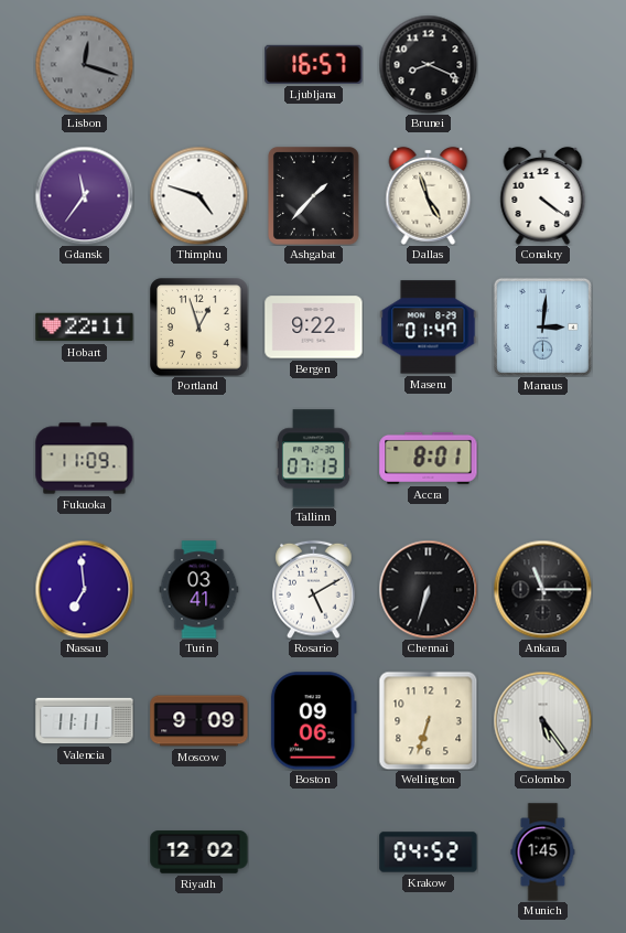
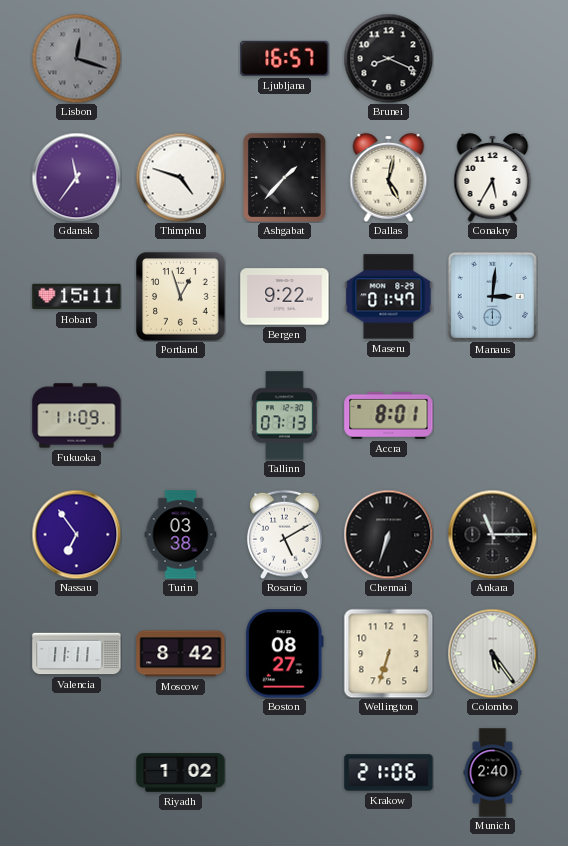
Dallas: 4:57 -> 5:02
Conakry: 4:21 -> 5:35
Hobart: 22:11 -> 15:11
Nassau: 6:59 -> 6:54
Turin: 03:41 -> 03:38
Moscow: 9:09 -> 8:42
Boston: 09:06 -> 08:27
Riyadh: 12:02 -> 1:02
Krakow: 04:52 -> 21:06
Munich: 1:45 -> 2:40
